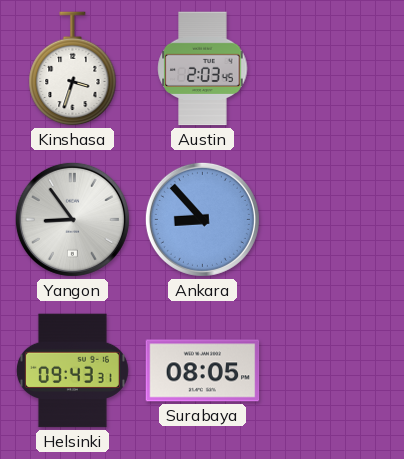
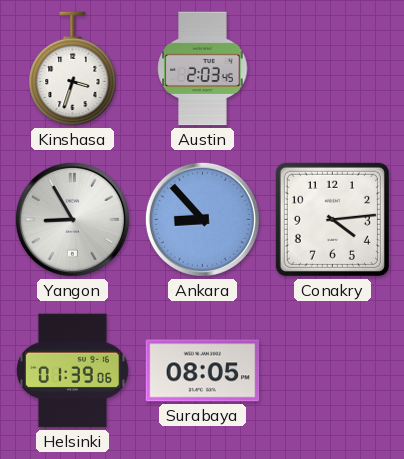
Yangon: 8:54 -> 8:55
Conakry: none -> 4:14
Helsinki: 09:43 -> 01:39
